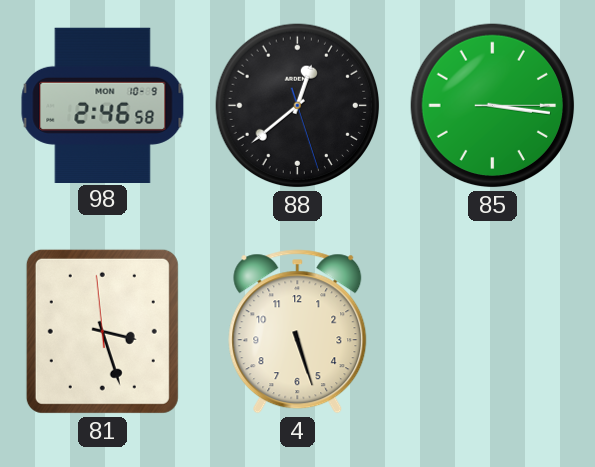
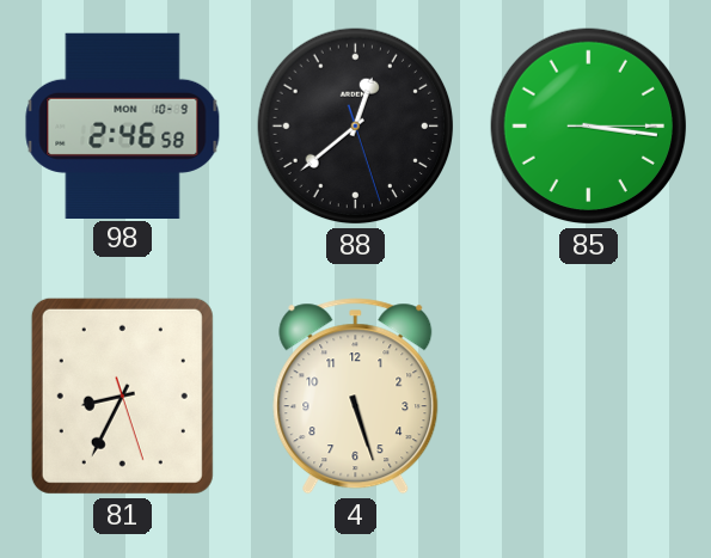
81: 3:26 -> 8:34
